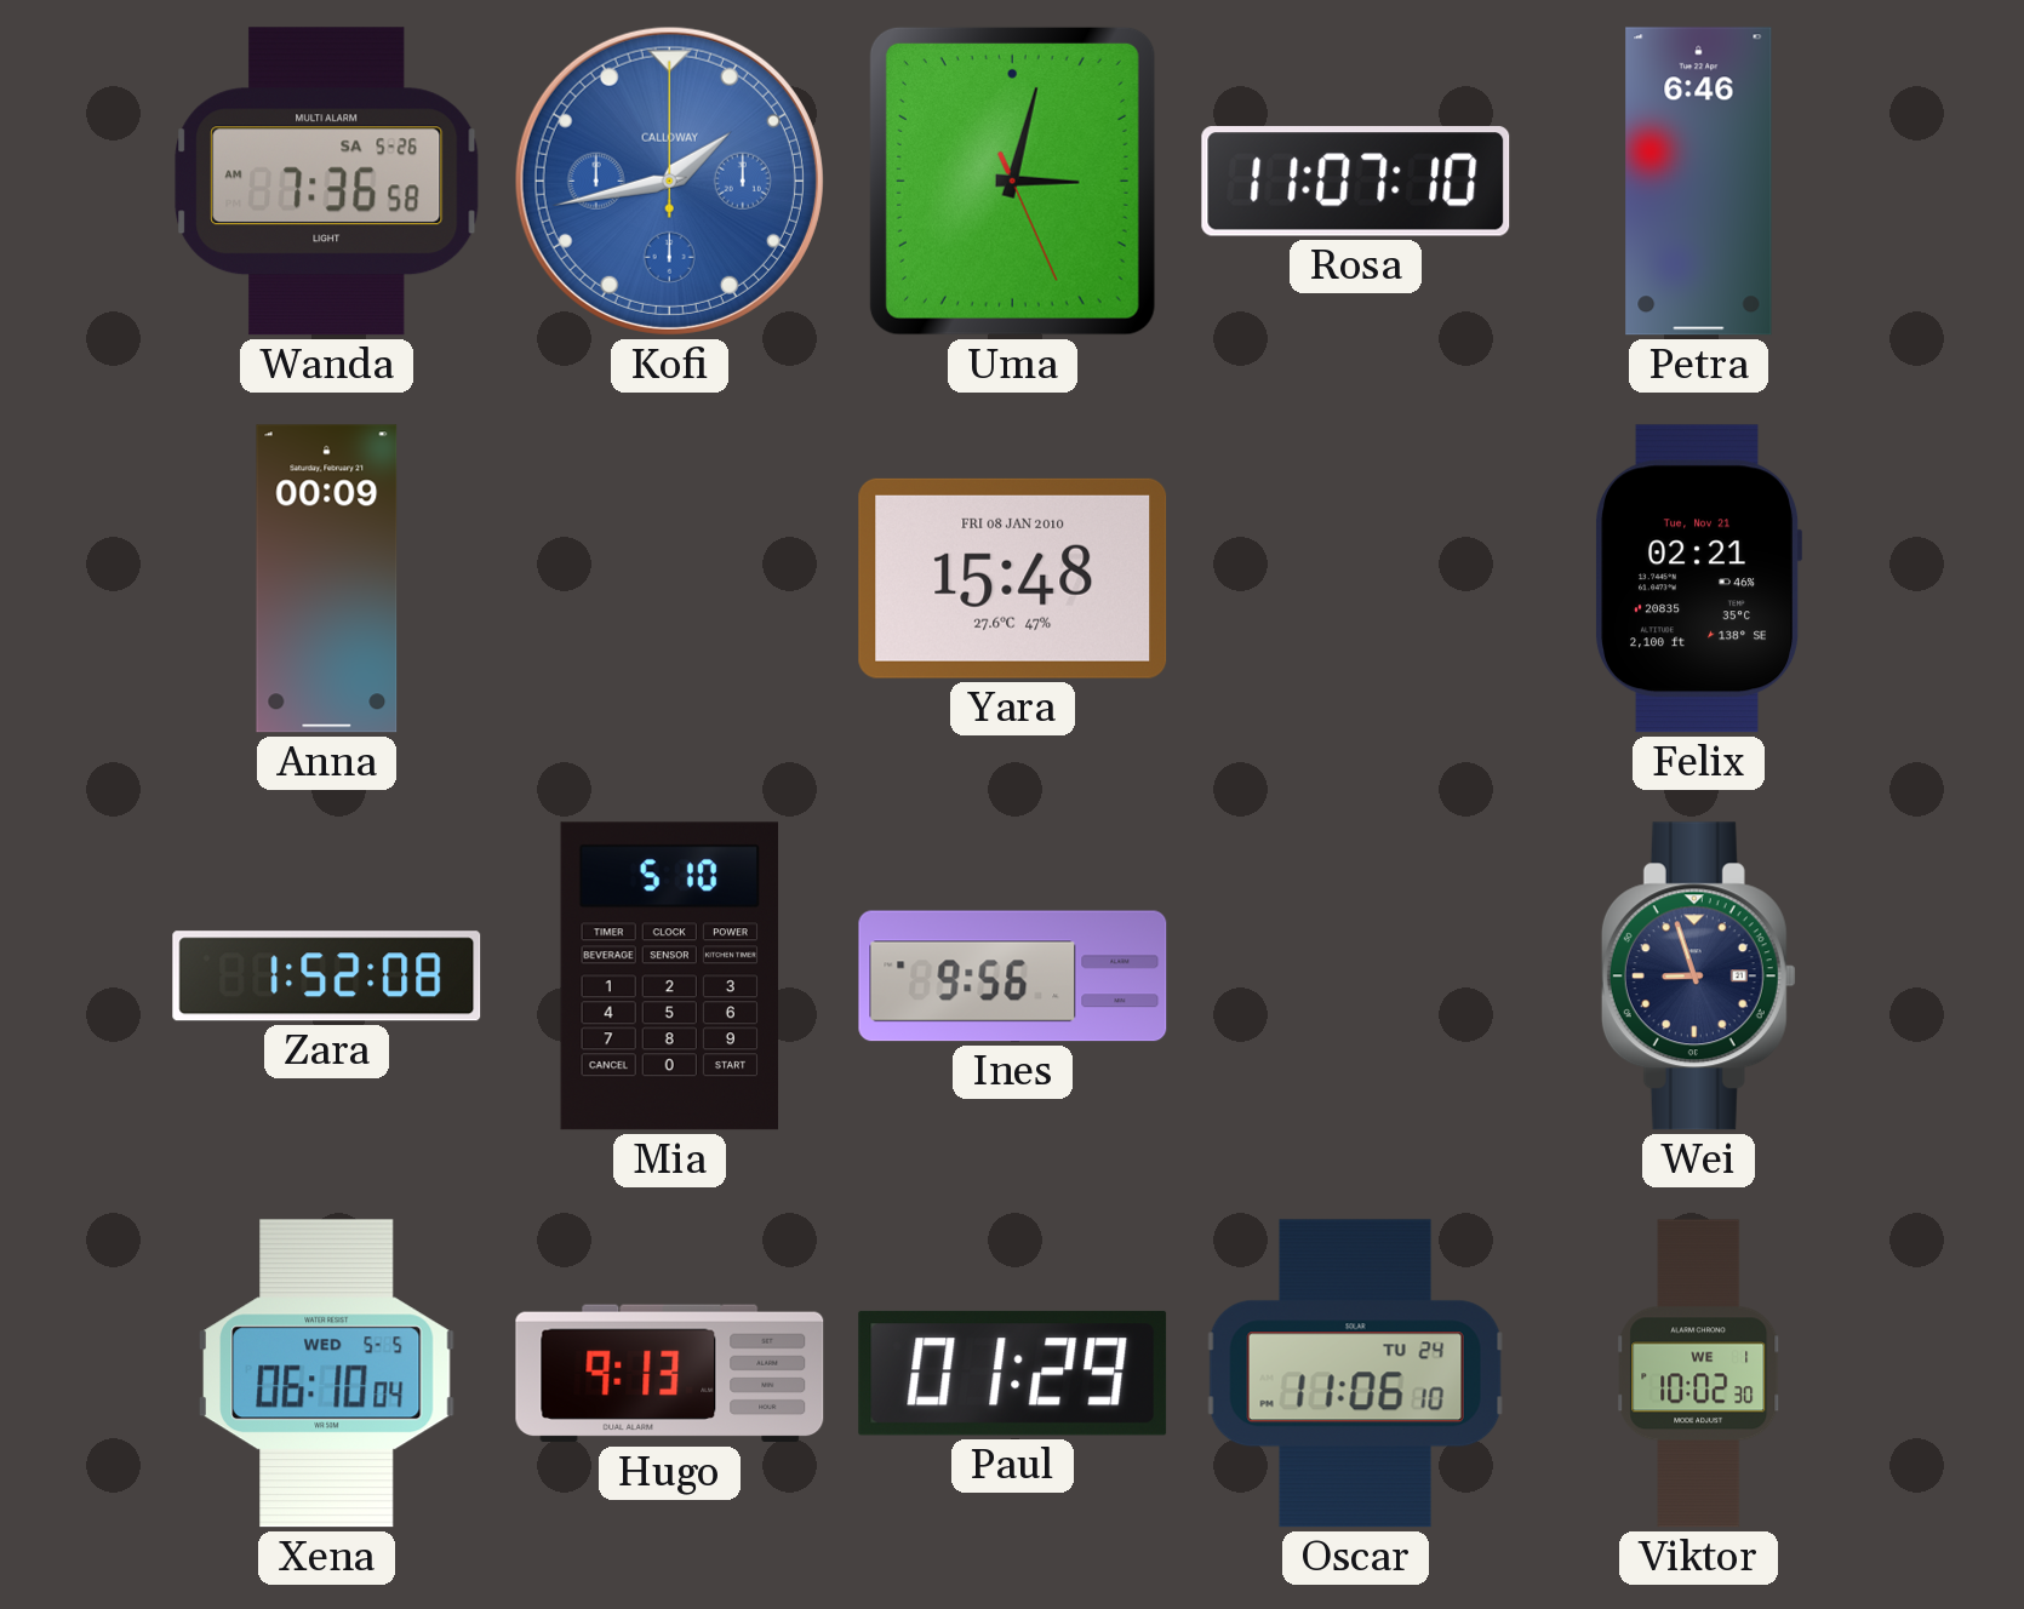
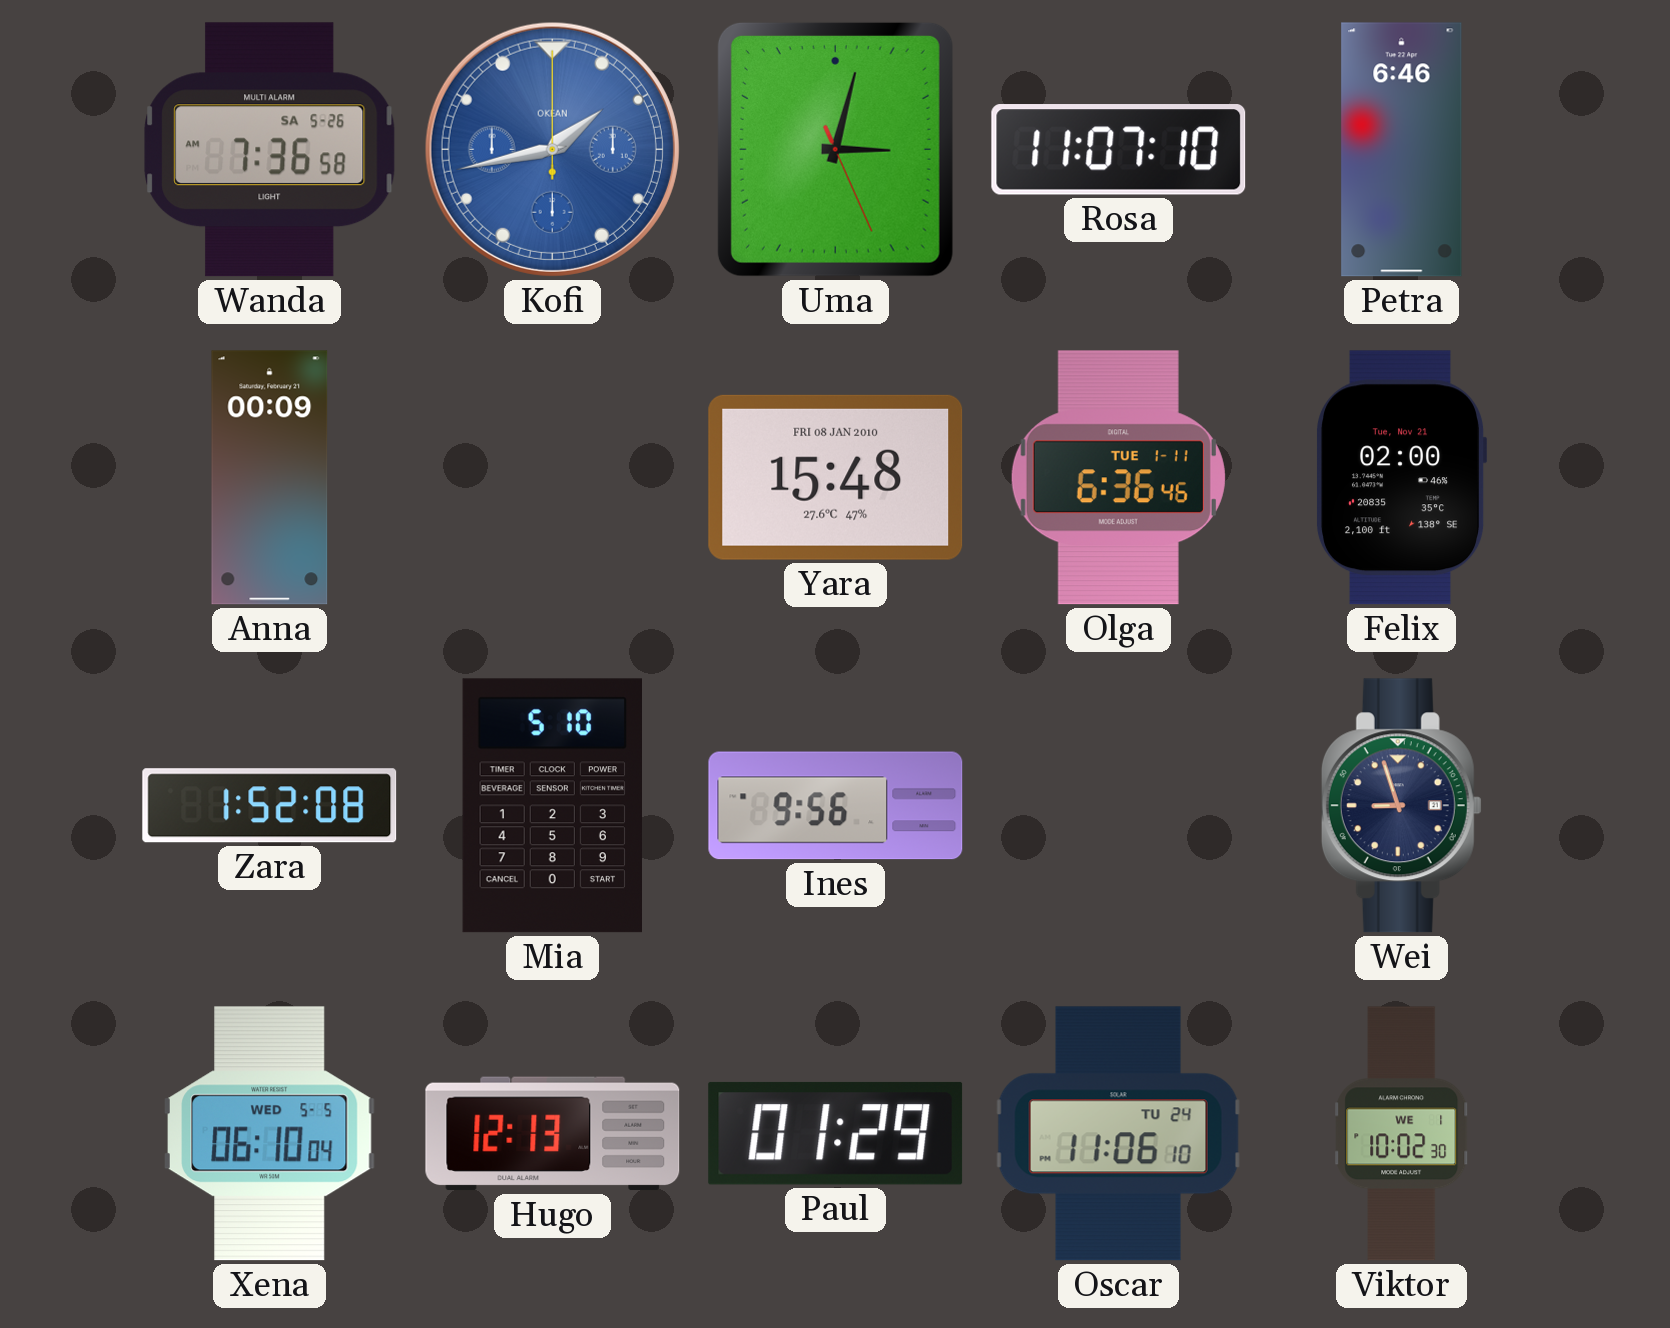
Kofi brand: CALLOWAY -> OKEAN
Olga: none -> 6:36
Felix: 02:21 -> 02:00
Hugo: 9:13 -> 12:13
